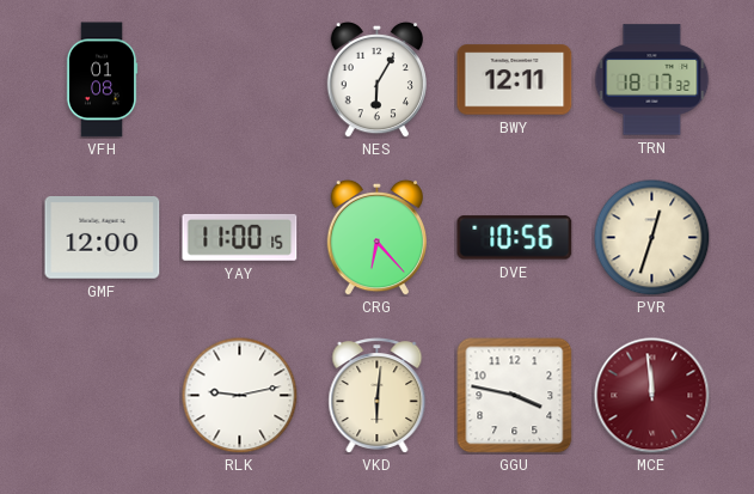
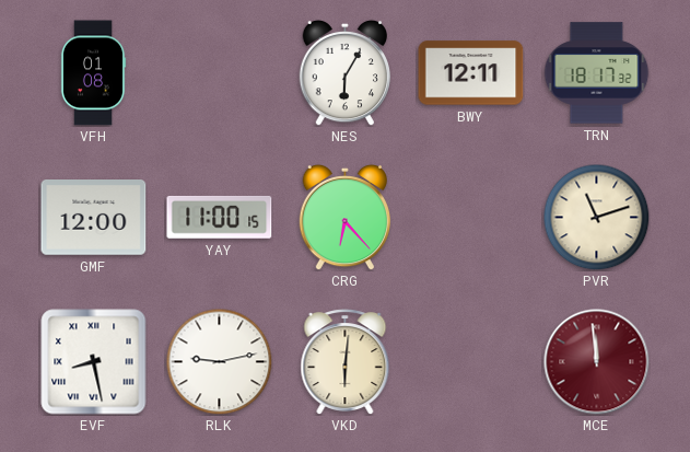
DVE: 10:56 -> none
PVR: 12:33 -> 11:12
EVF: none -> 8:28
GGU: 3:47 -> none
